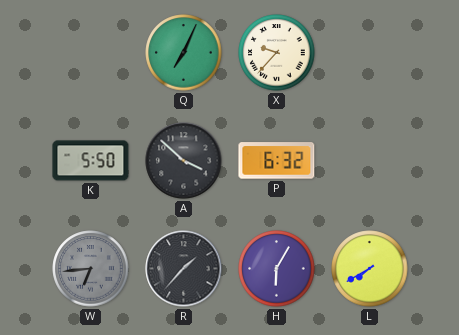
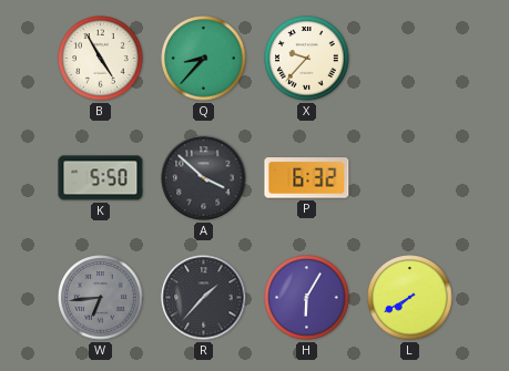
B: none -> 4:55
Q: 7:04 -> 8:37
